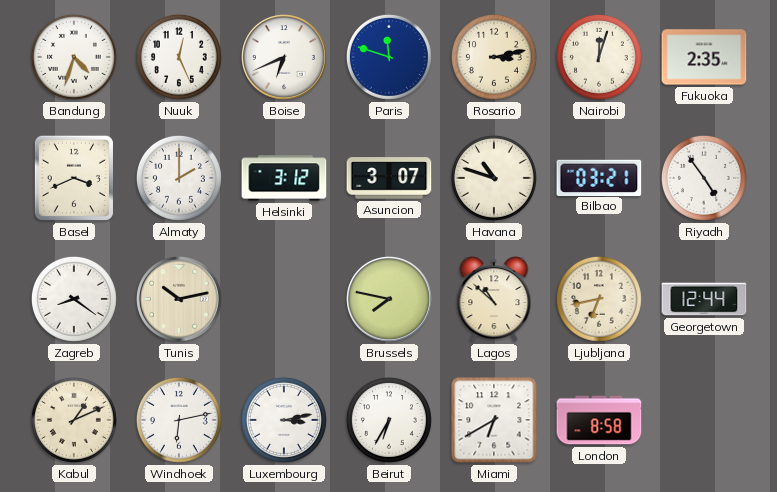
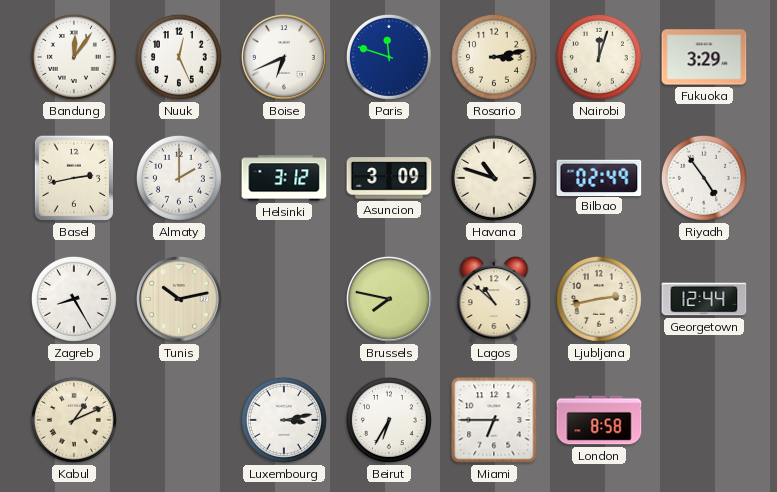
Bandung: 4:33 -> 12:06
Fukuoka: 2:35 -> 3:29
Basel: 3:41 -> 2:43
Asuncion: 3:07 -> 3:09
Bilbao: 03:21 -> 02:49
Zagreb: 8:21 -> 8:25
Ljubljana: 6:43 -> 2:43
Windhoek: 6:13 -> none
Miami: 6:40 -> 6:45
